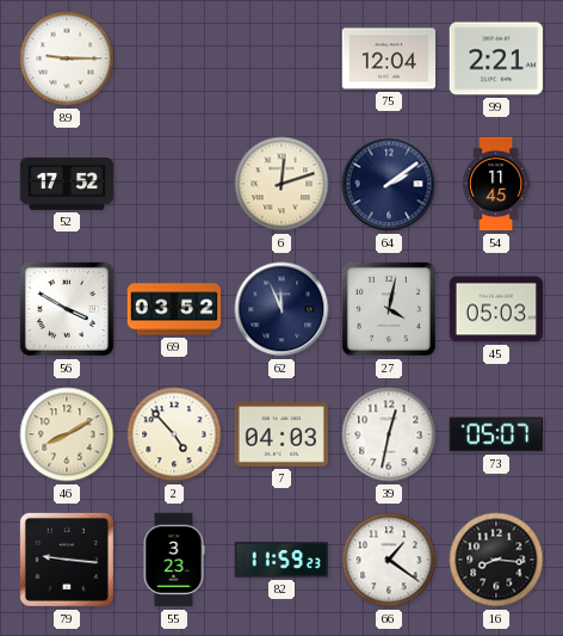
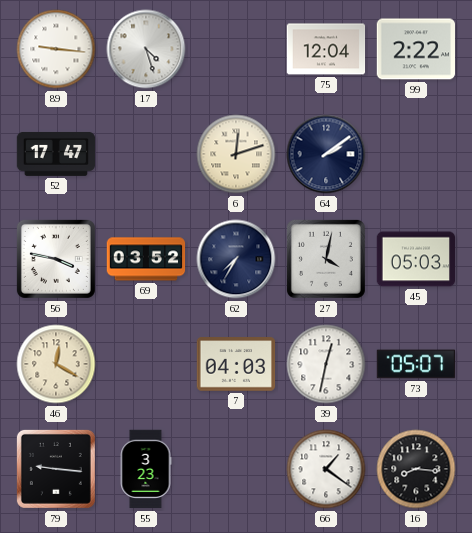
89: 9:15 -> 9:16
17: none -> 4:27
99: 2:21 -> 2:22
52: 17:52 -> 17:47
54: 11:45 -> none
56: 3:50 -> 3:47
62: 11:56 -> 7:35
46: 8:10 -> 12:20
2: 4:53 -> none
82: 11:59 -> none
